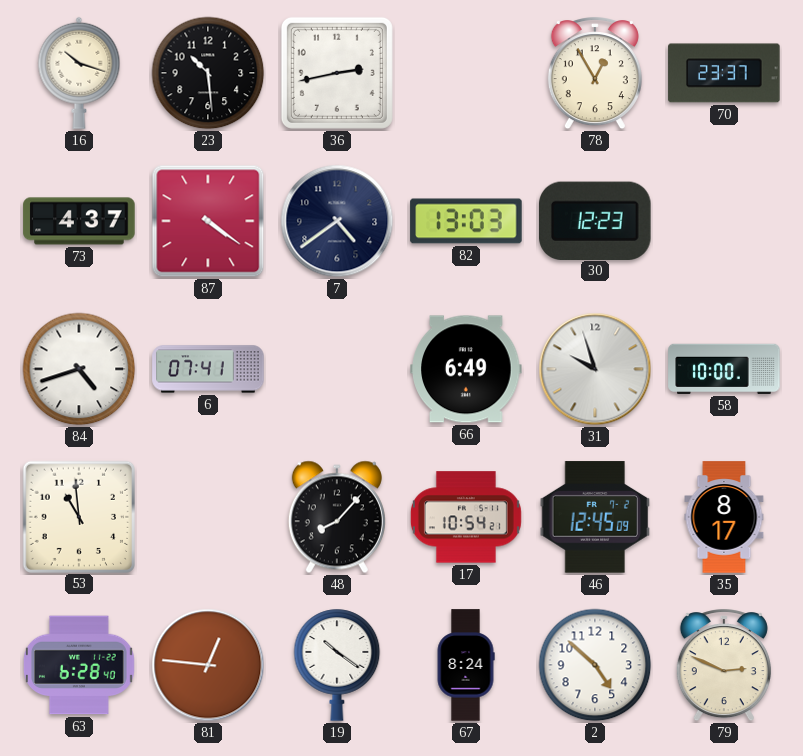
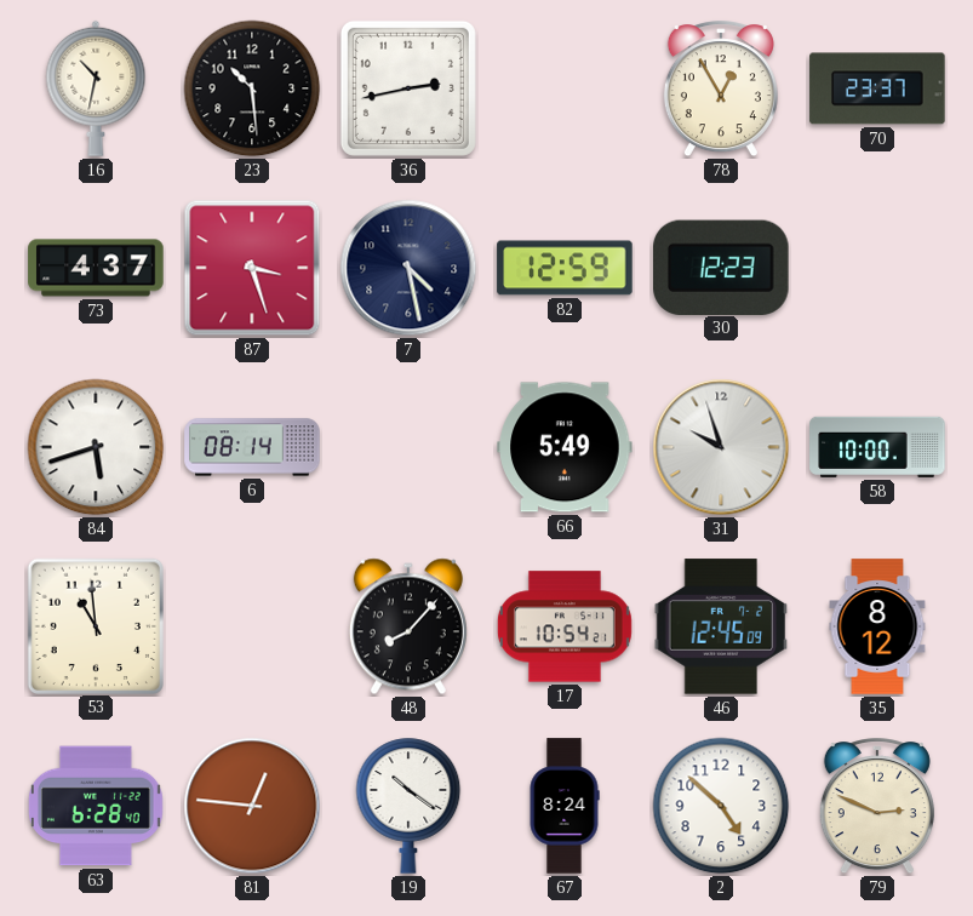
16: 10:18 -> 10:32
87: 4:21 -> 3:27
7: 4:39 -> 4:28
82: 13:03 -> 12:59
84: 4:42 -> 5:42
6: 07:41 -> 08:14
66: 6:49 -> 5:49
35: 8:17 -> 8:12
